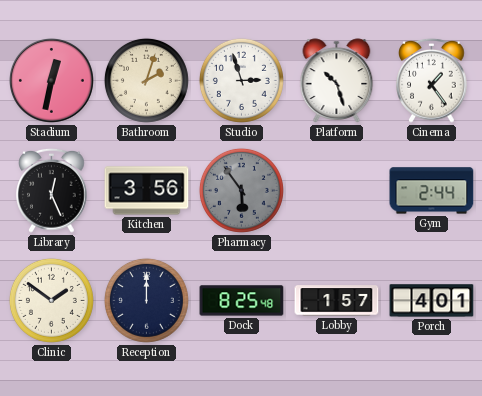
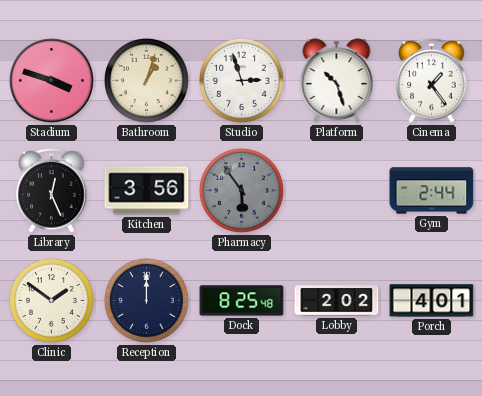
Stadium: 12:32 -> 3:48
Bathroom: 2:03 -> 1:03
Lobby: 1:57 -> 2:02
